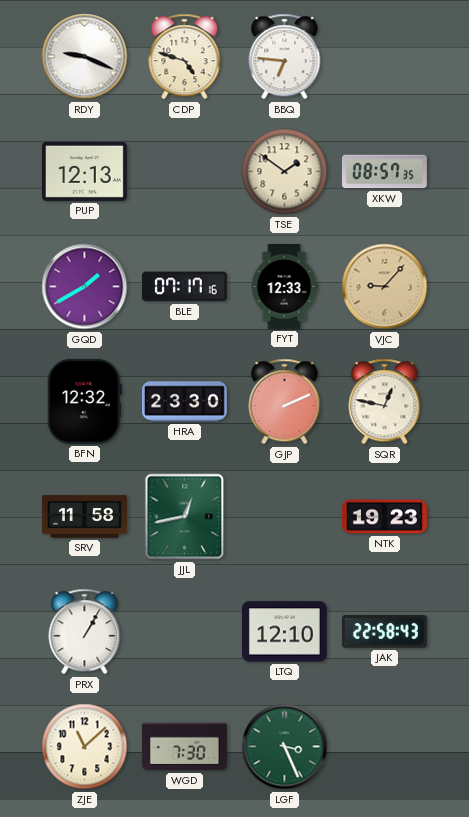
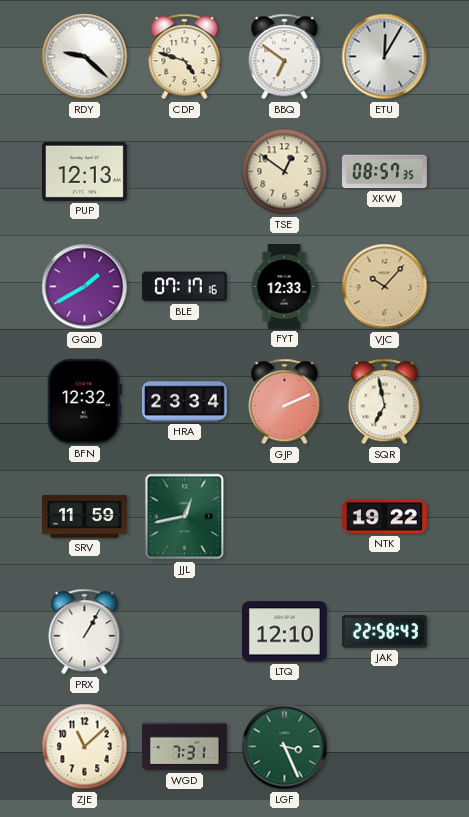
RDY: 9:19 -> 9:22
BBQ: 6:46 -> 6:51
ETU: none -> 12:05
TSE: 1:51 -> 12:51
VJC: 9:07 -> 10:07
HRA: 23:30 -> 23:34
SQR: 12:47 -> 6:58
SRV: 11:58 -> 11:59
NTK: 19:23 -> 19:22
WGD: 7:30 -> 7:31
